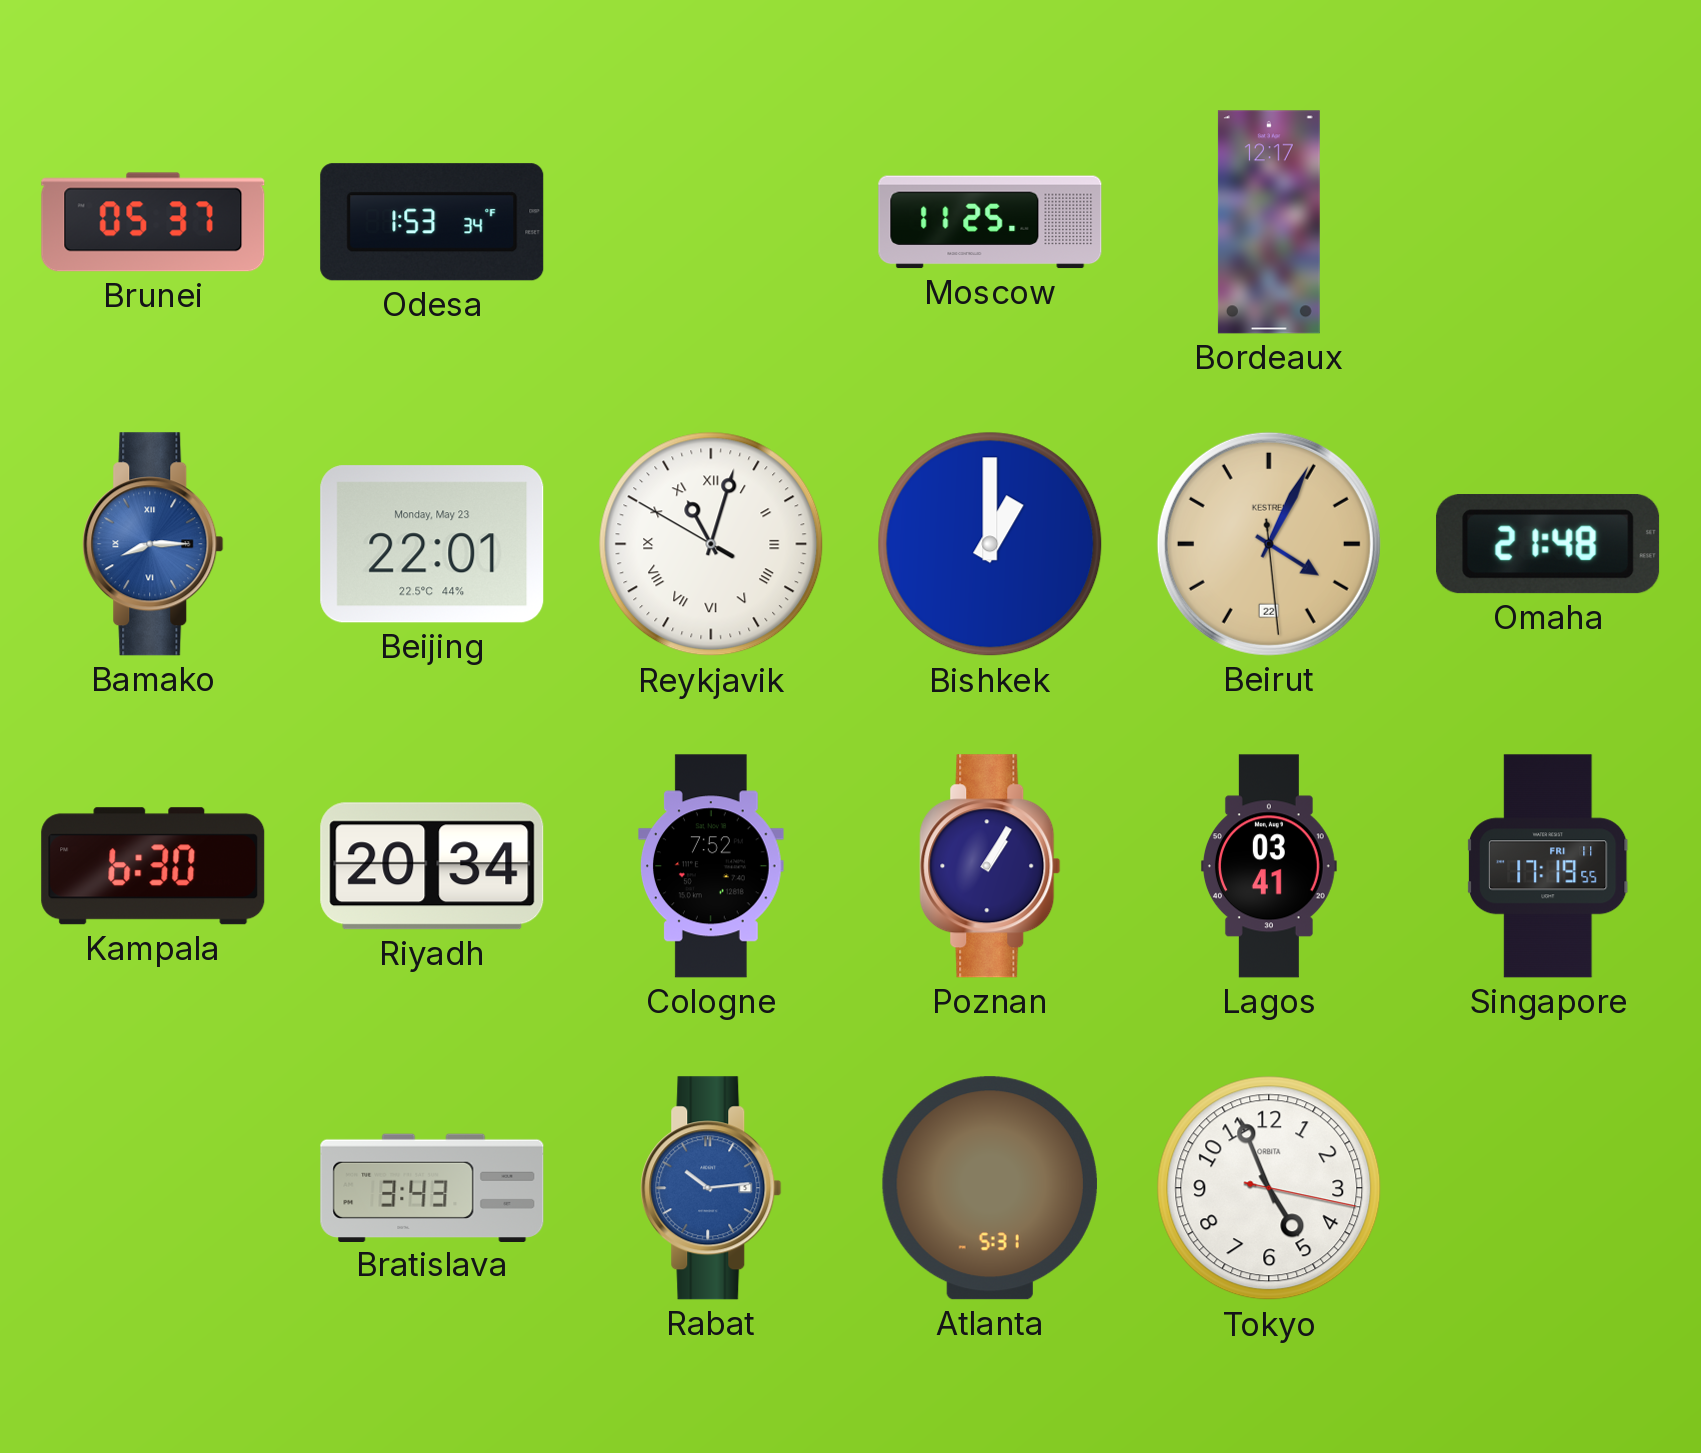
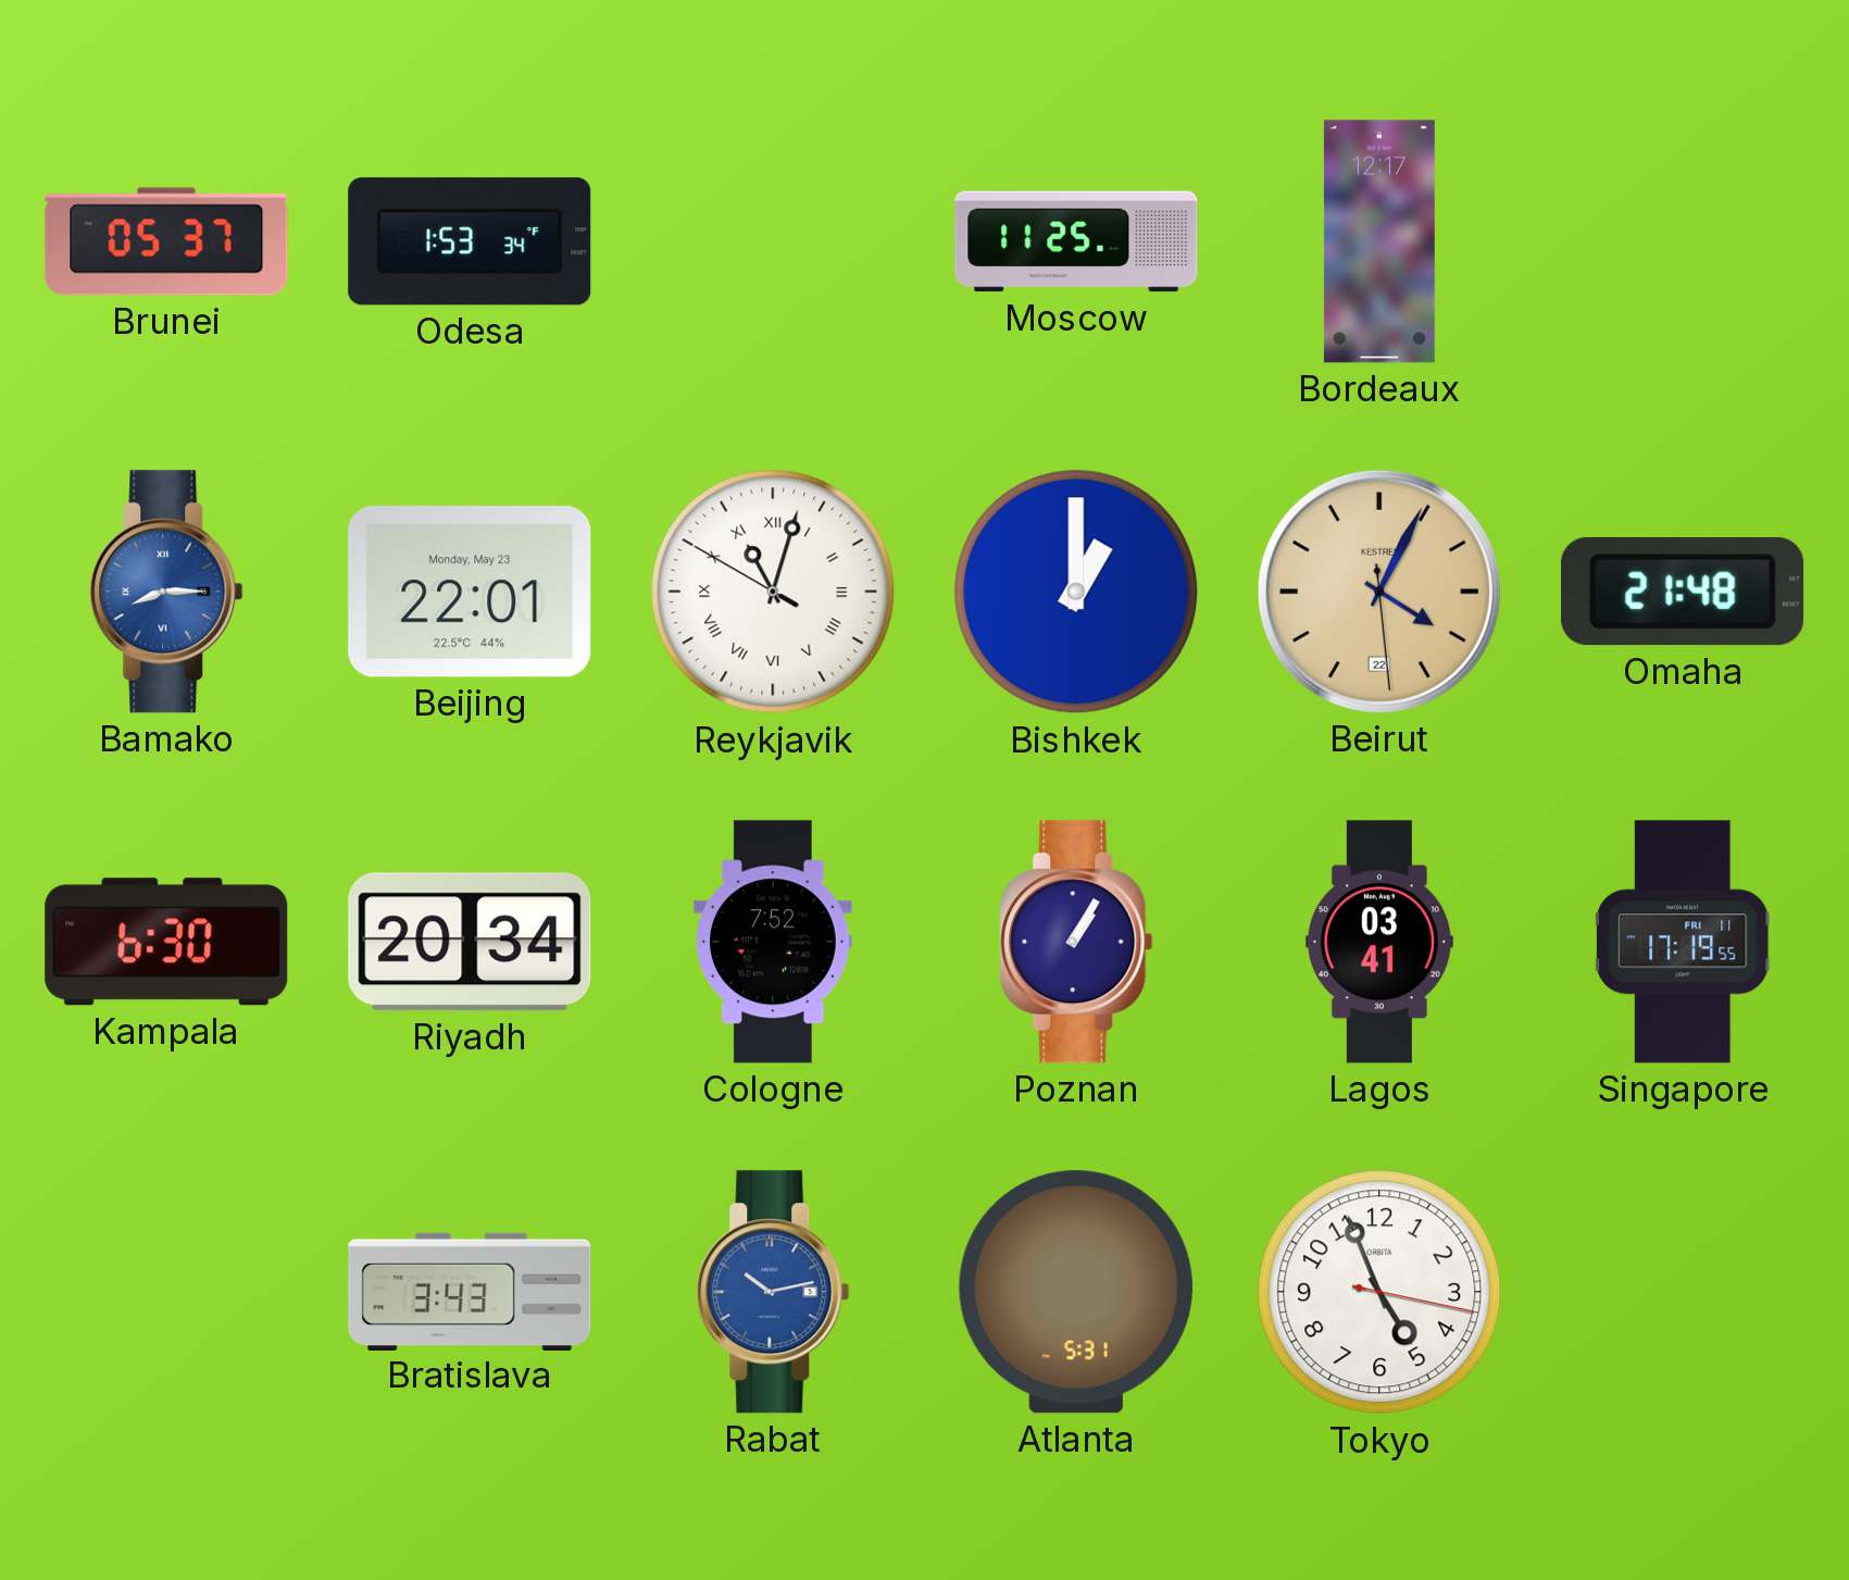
Rabat: 10:14 -> 10:13
